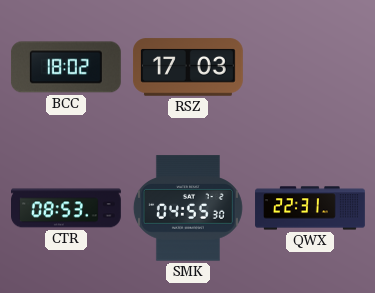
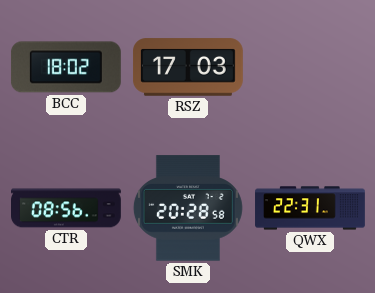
CTR: 08:53 -> 08:56
SMK: 04:55 -> 20:28
